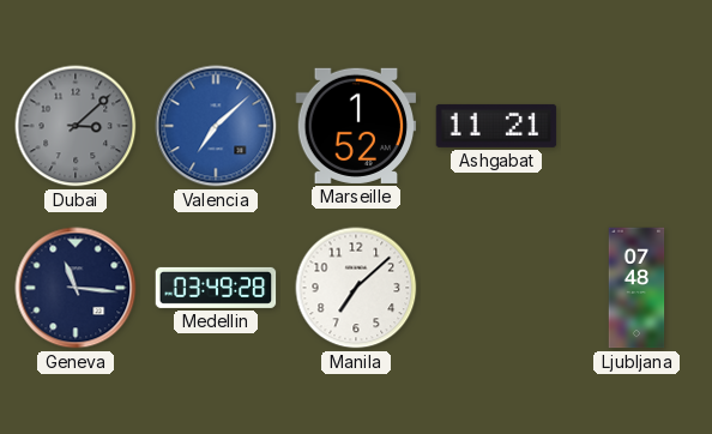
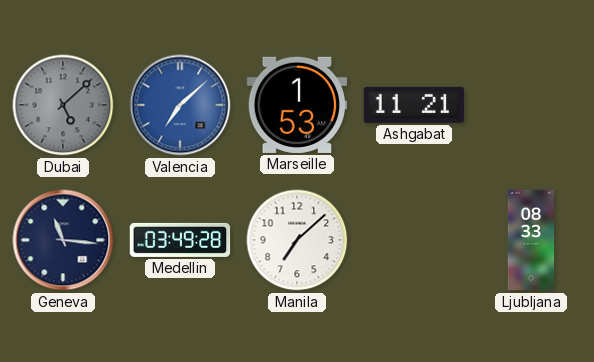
Dubai: 3:08 -> 5:08
Marseille: 1:52 -> 1:53
Ljubljana: 07:48 -> 08:33
